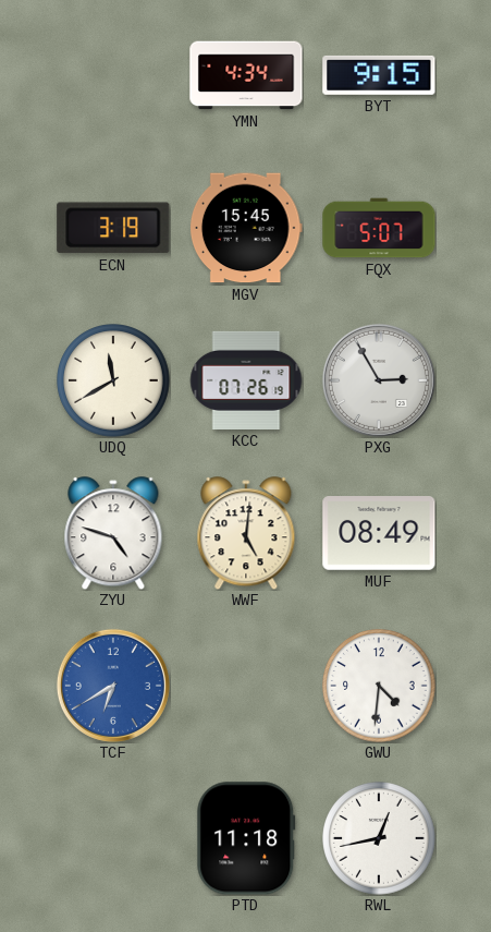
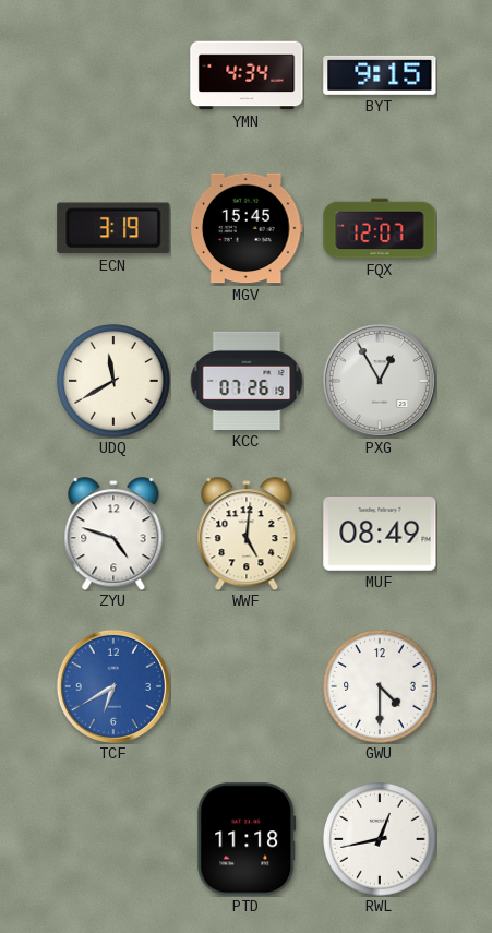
FQX: 5:07 -> 12:07
PXG: 2:55 -> 12:55
GWU: 4:31 -> 4:30
